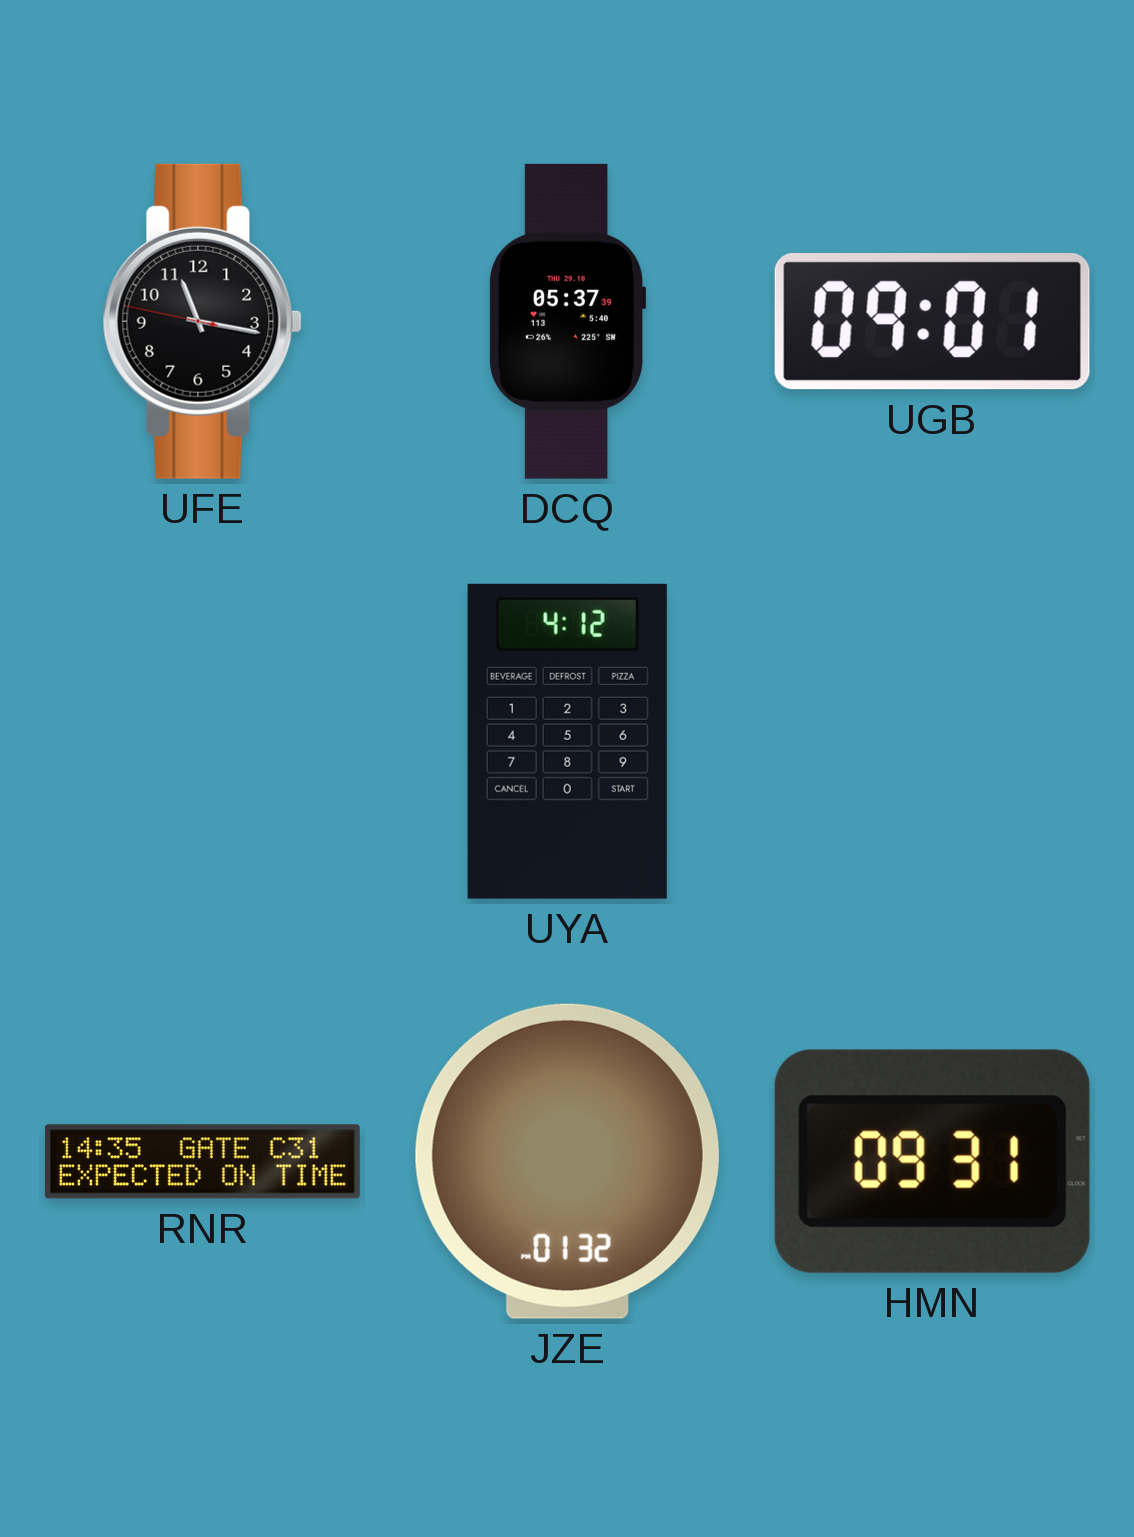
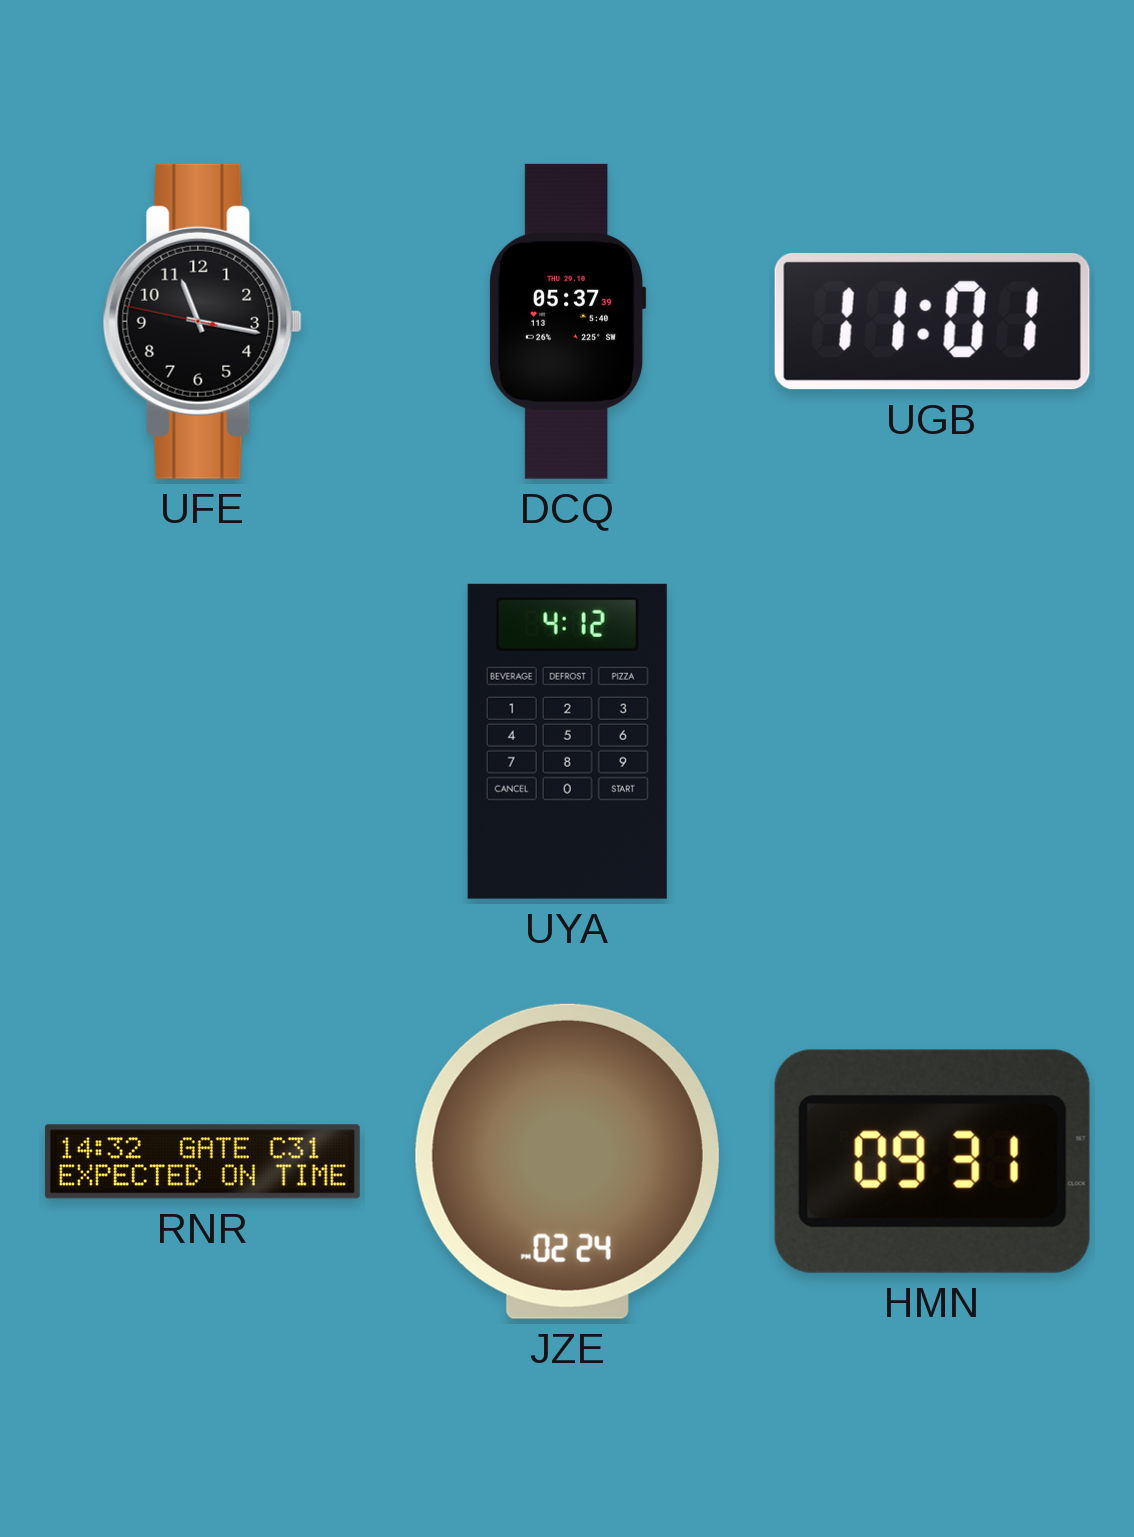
UGB: 09:01 -> 11:01
RNR: 14:35 -> 14:32
JZE: 01:32 -> 02:24
